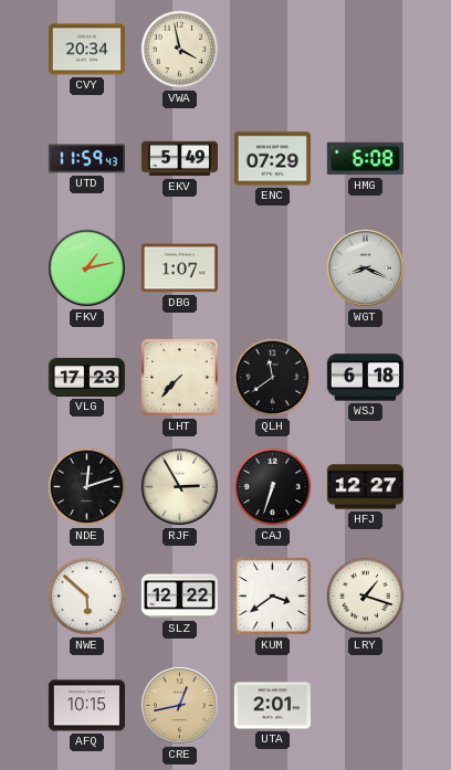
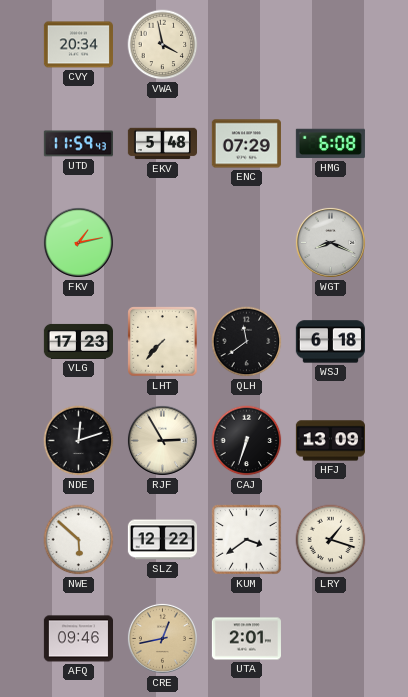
EKV: 5:49 -> 5:48
DBG: 1:07 -> none
HFJ: 12:27 -> 13:09
AFQ: 10:15 -> 09:46
